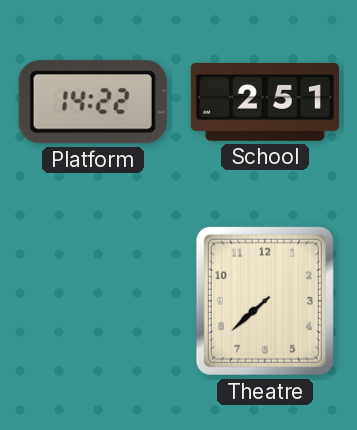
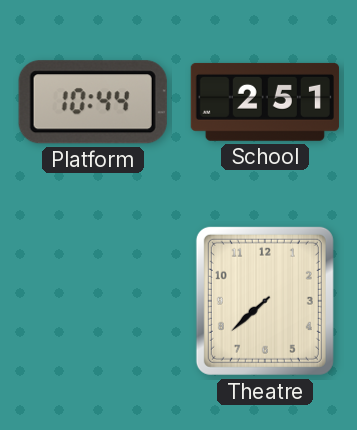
Platform: 14:22 -> 10:44
